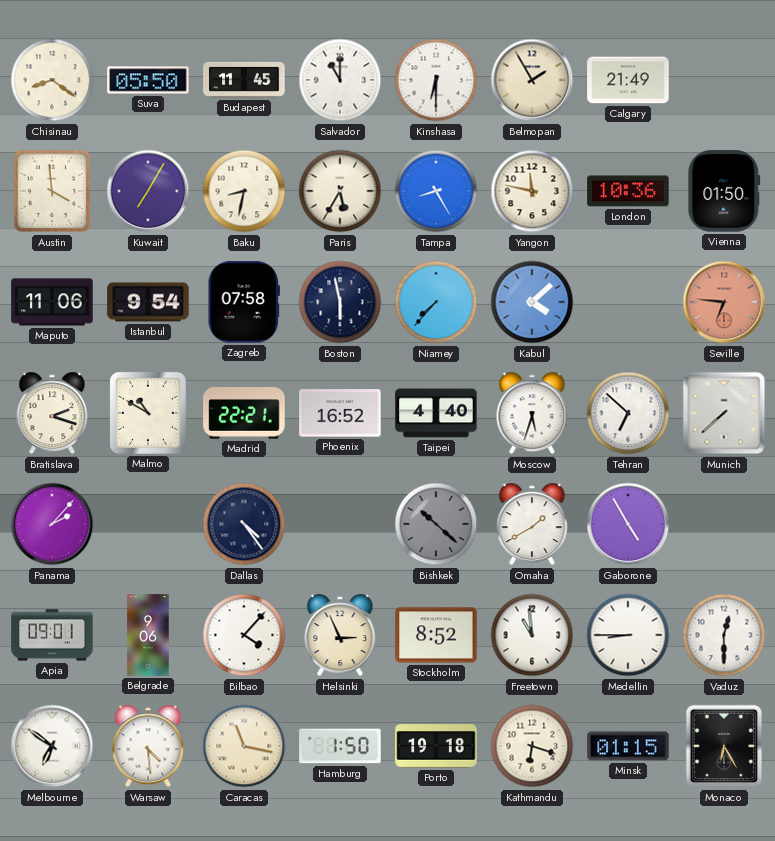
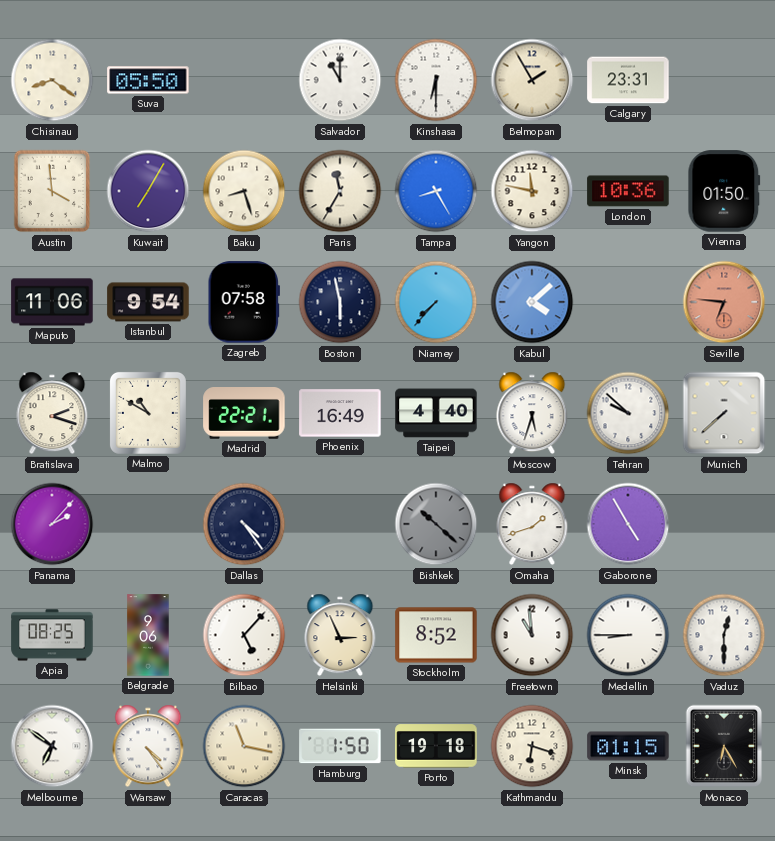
Budapest: 11:45 -> none
Calgary: 21:49 -> 23:31
Baku: 8:32 -> 8:27
Paris: 5:35 -> 11:35
Phoenix: 16:52 -> 16:49
Tehran: 6:52 -> 9:52
Omaha: 1:40 -> 1:42
Apia: 09:01 -> 08:25
Bilbao: 4:07 -> 5:07
Warsaw: 4:29 -> 4:24
